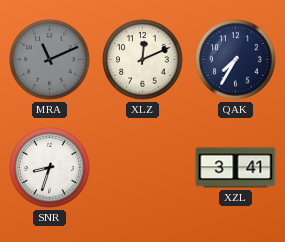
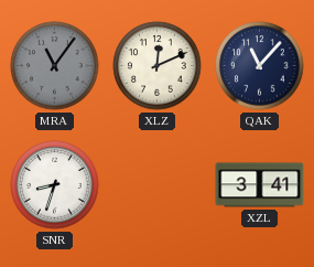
MRA: 11:11 -> 11:06
QAK: 7:35 -> 11:07
